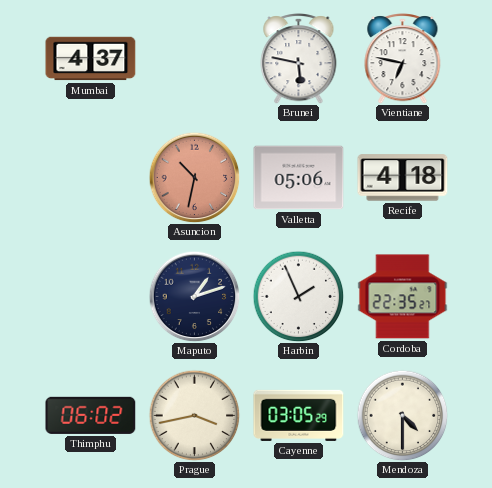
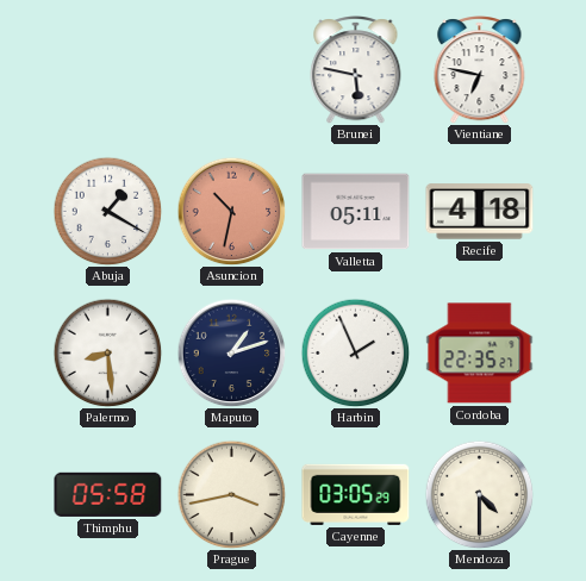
Mumbai: 4:37 -> none
Abuja: none -> 1:20
Valletta: 05:06 -> 05:11
Palermo: none -> 8:29
Thimphu: 06:02 -> 05:58
